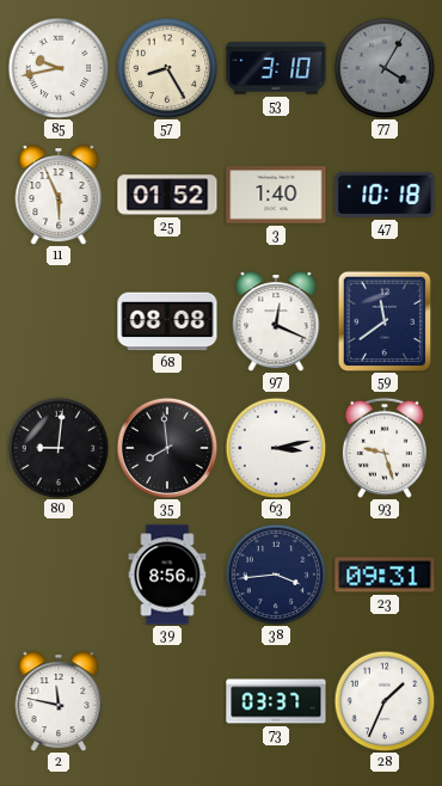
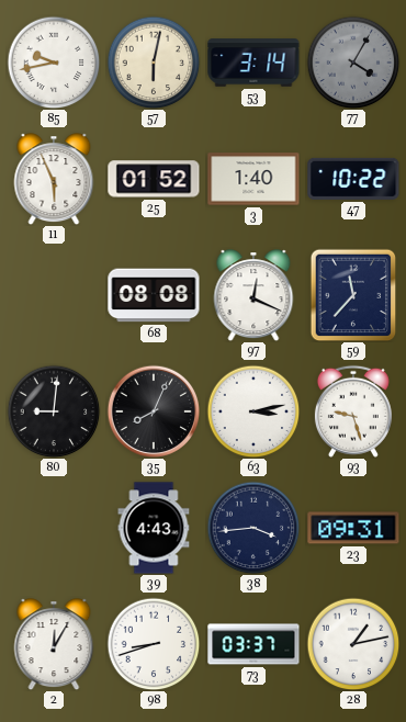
57: 8:25 -> 6:02
53: 3:10 -> 3:14
47: 10:18 -> 10:22
59: 11:39 -> 11:37
35: 7:59 -> 8:04
39: 8:56 -> 4:43
2: 11:47 -> 12:05
98: none -> 8:42
28: 1:34 -> 1:13
